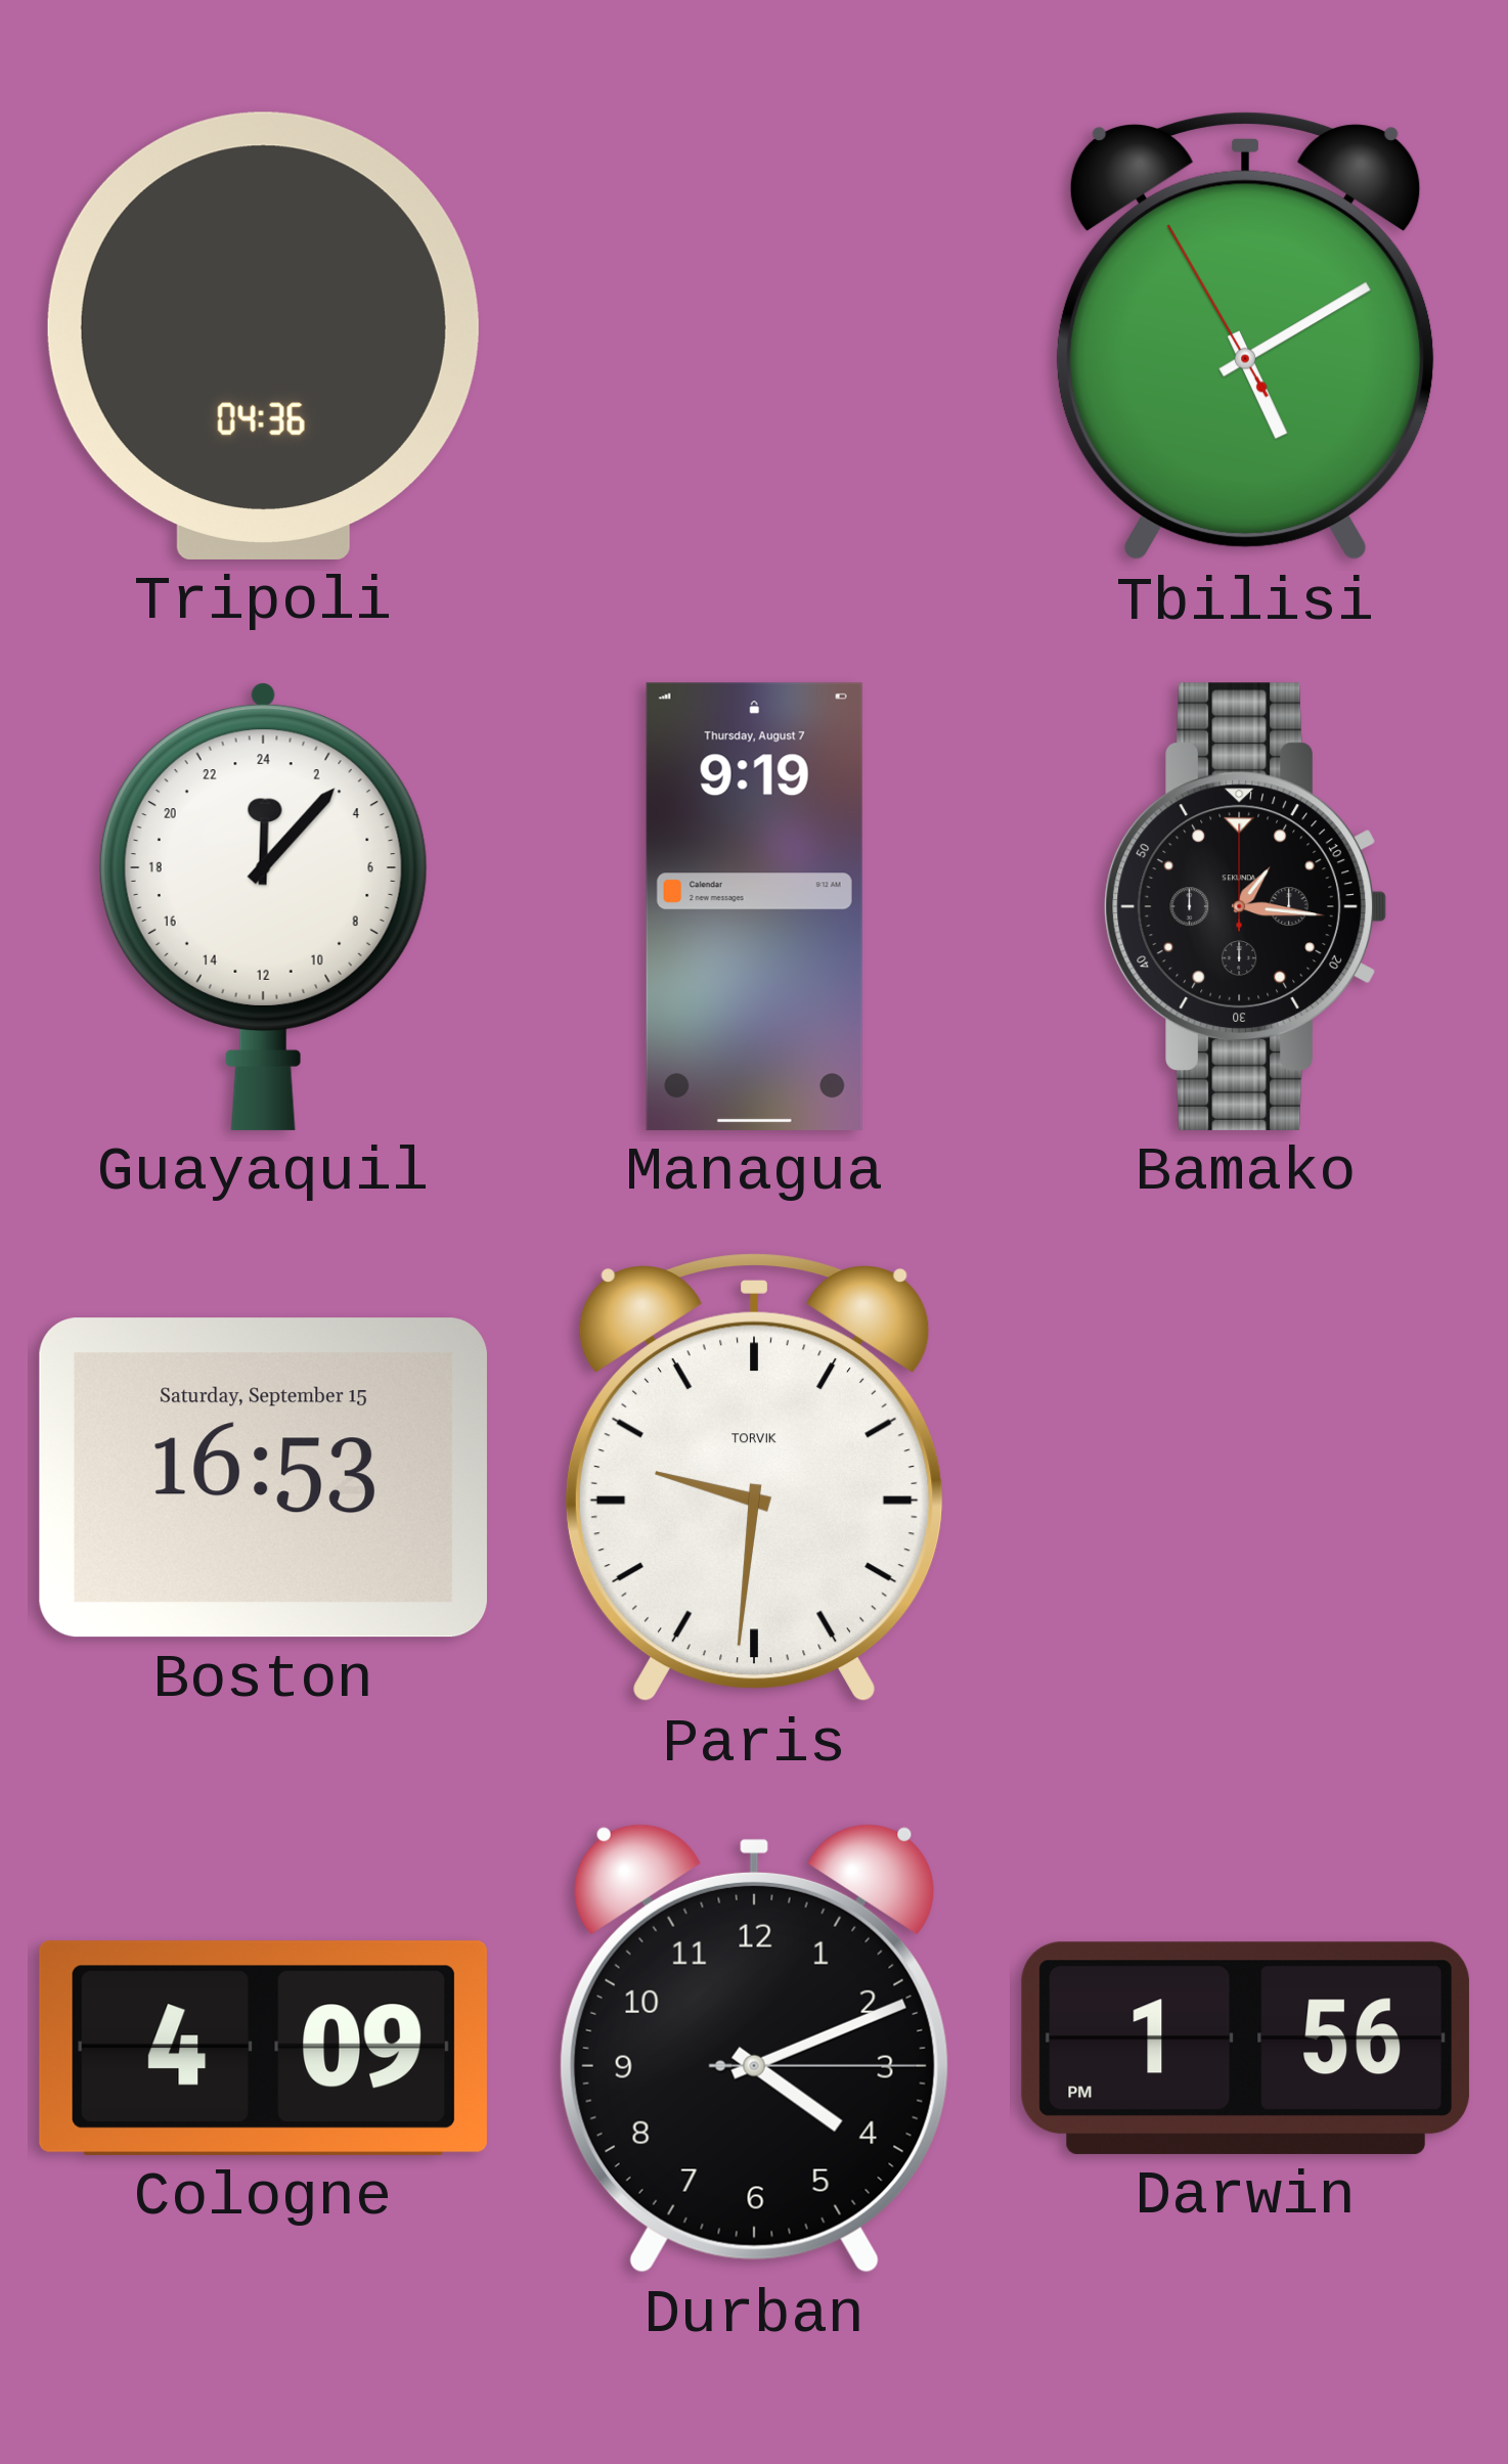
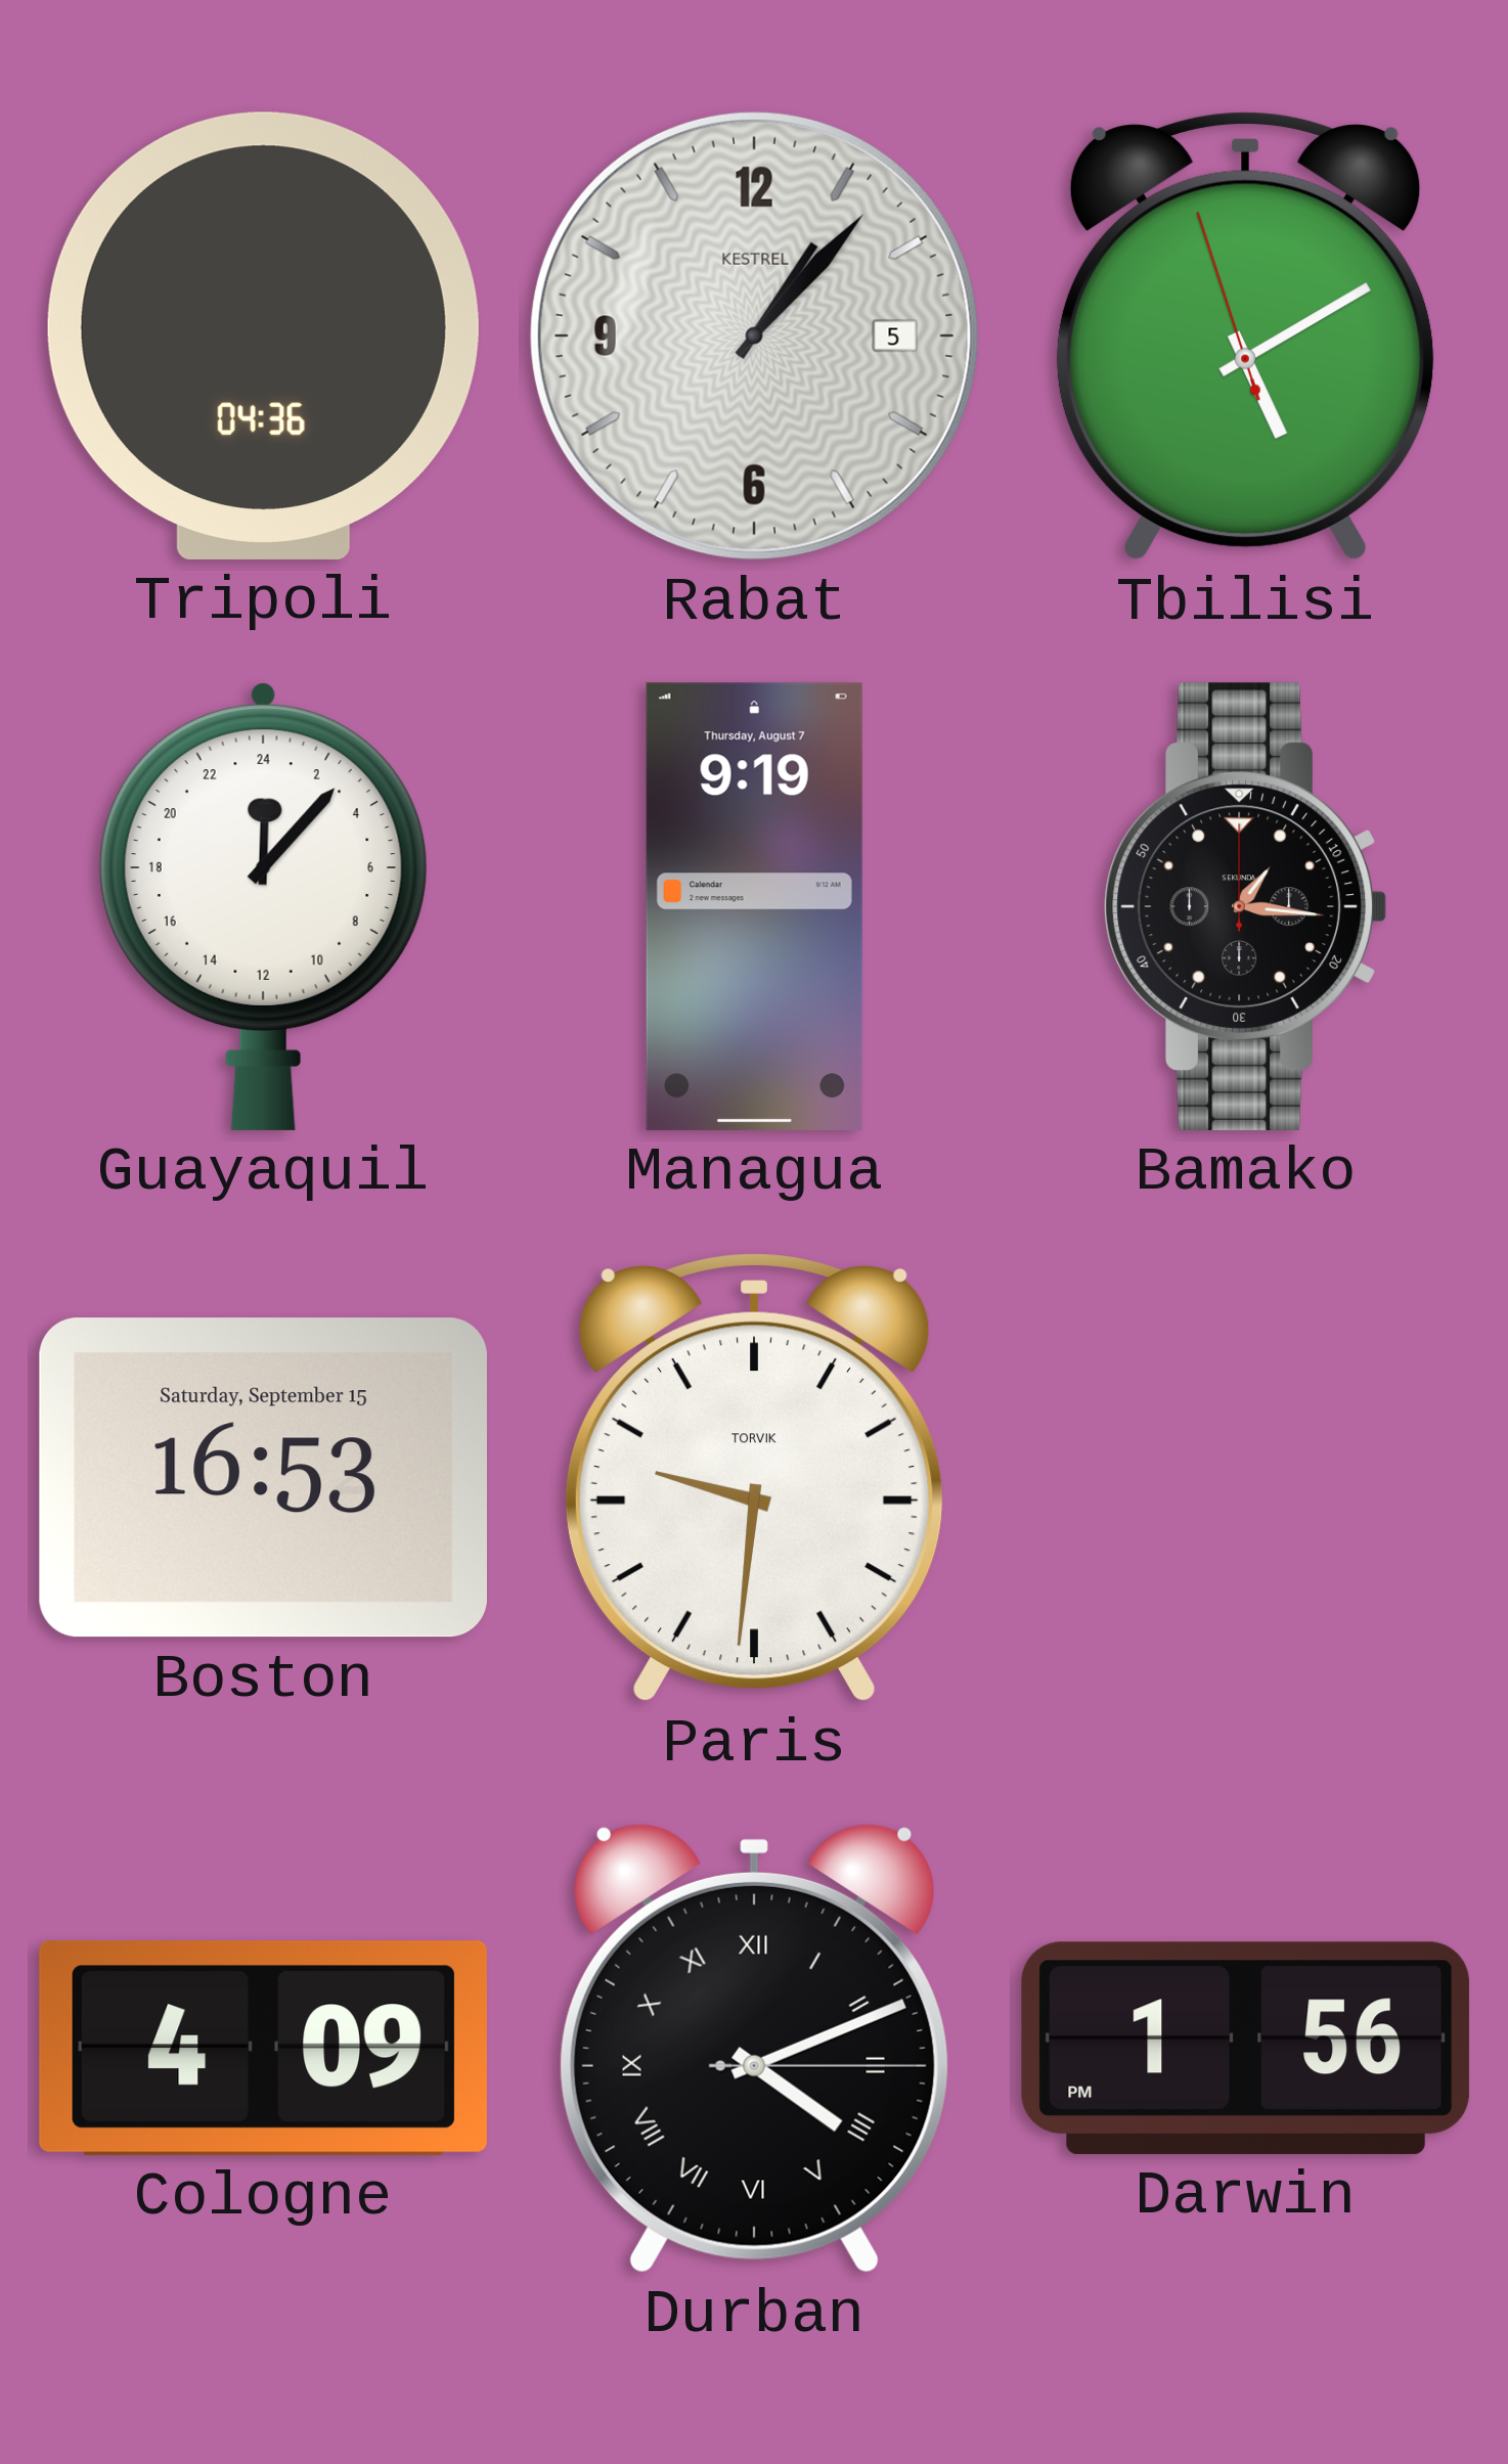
Rabat: none -> 1:07
Tbilisi: 5:09:55 -> 5:09:57
Durban numerals: Arabic -> Roman
